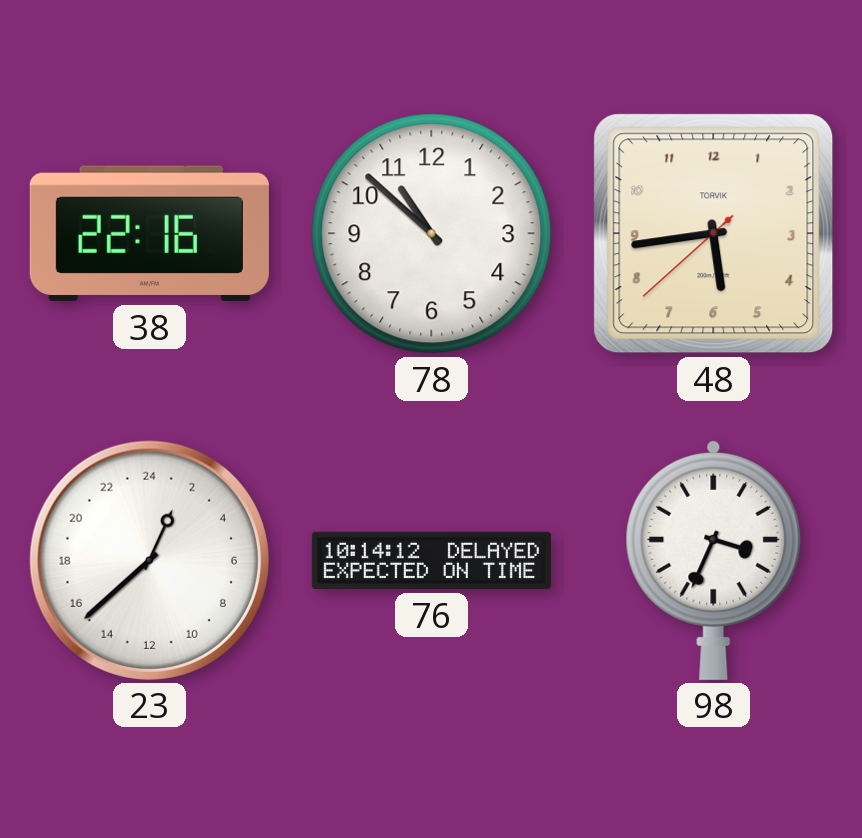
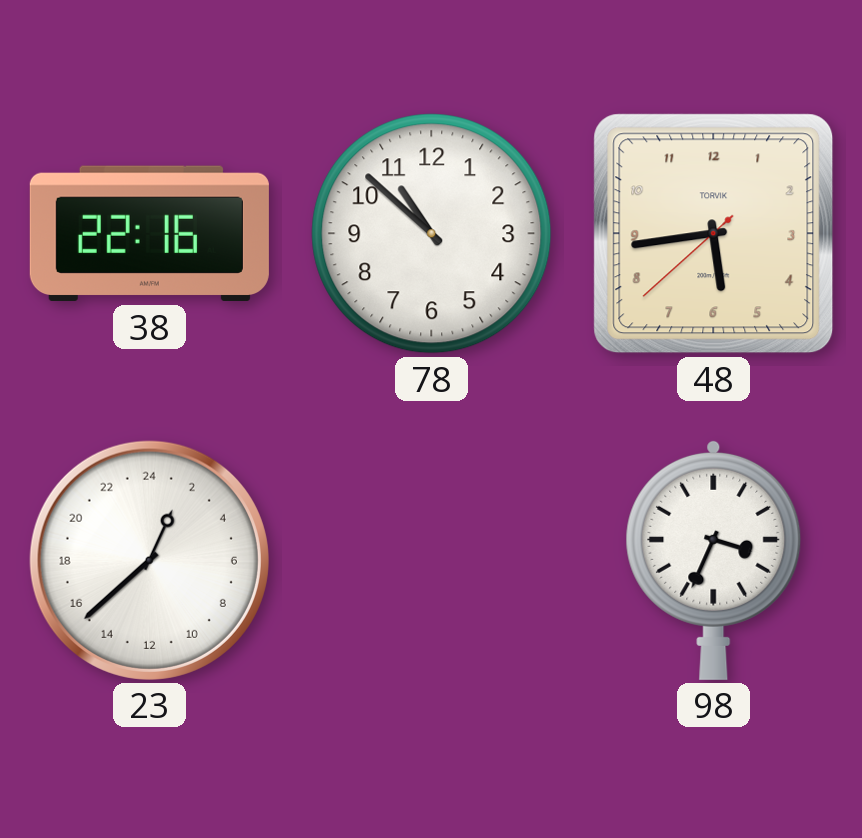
76: 10:14 -> none
